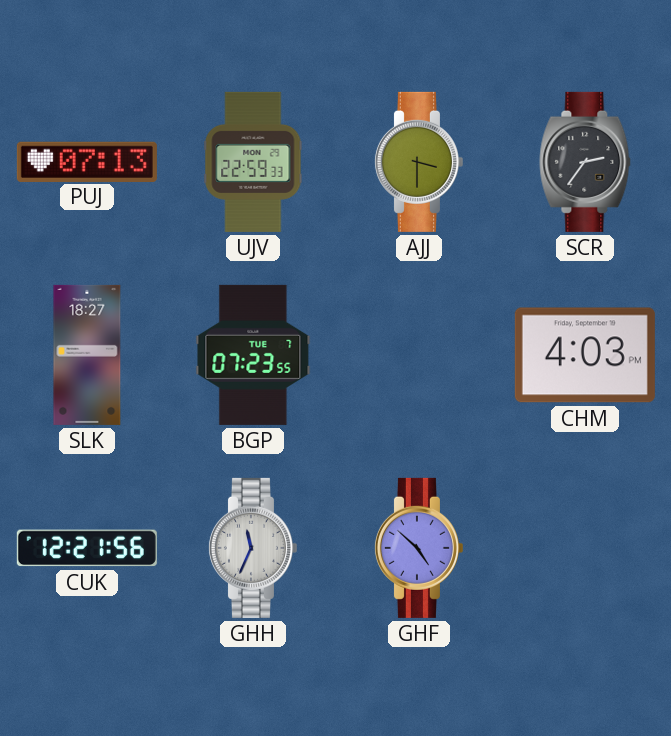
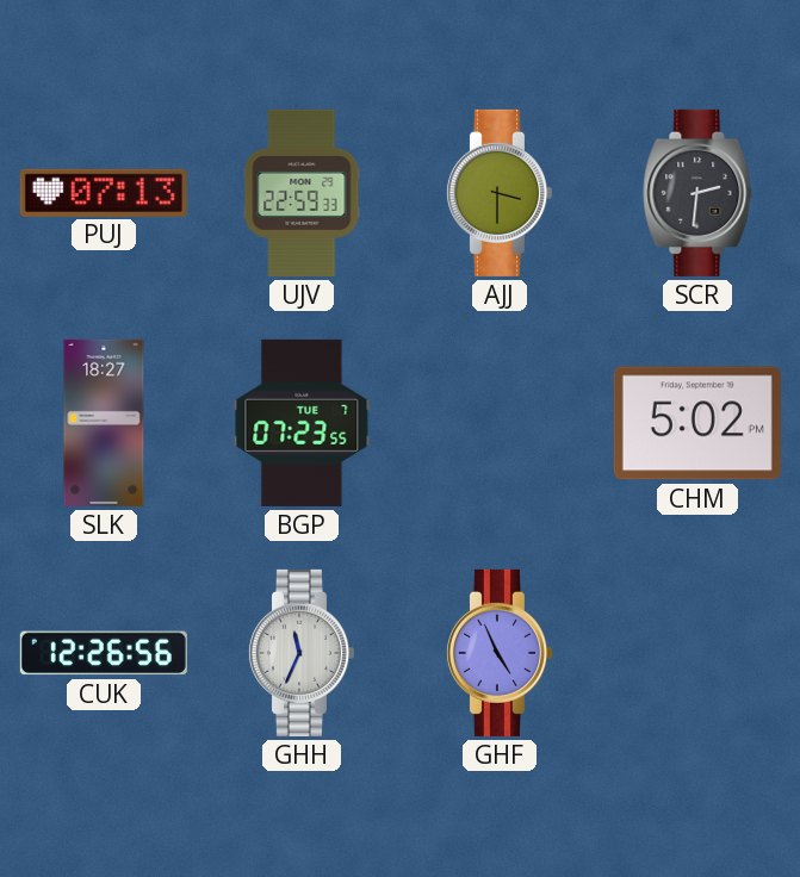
SCR: 2:36 -> 2:31
CHM: 4:03 -> 5:02
CUK: 12:21 -> 12:26
GHF: 4:52 -> 4:56
